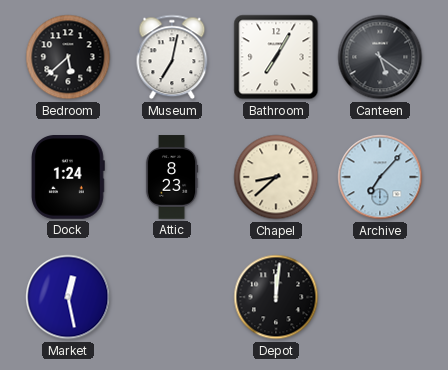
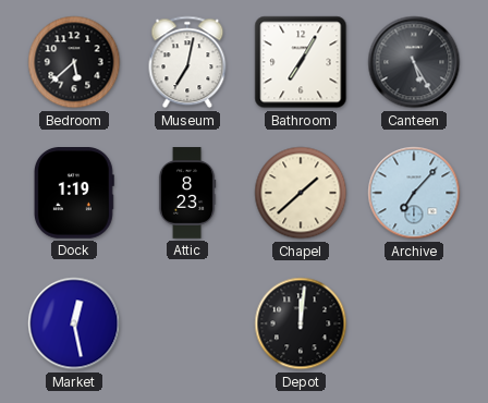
Canteen: 5:21 -> 5:25
Dock: 1:24 -> 1:19
Chapel: 8:38 -> 1:38
